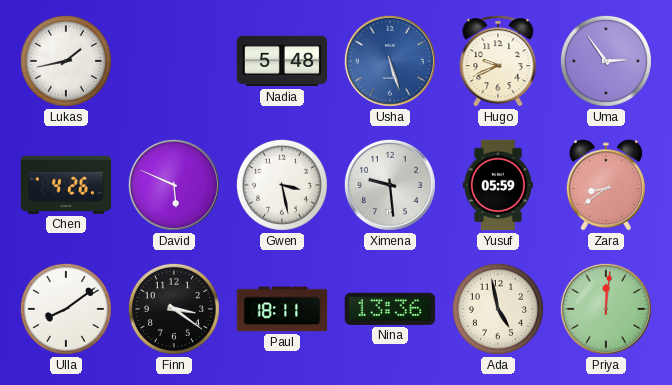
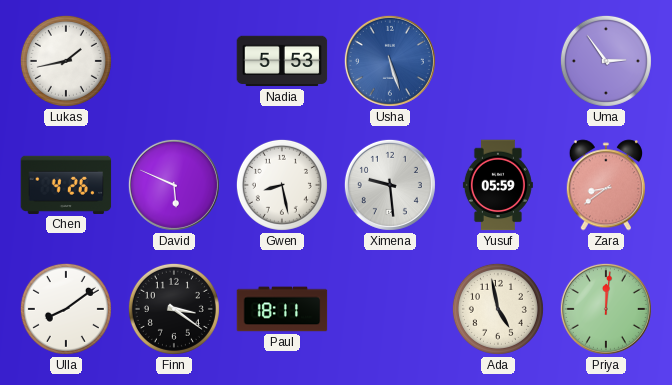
Nadia: 5:48 -> 5:53
Hugo: 9:41 -> none
Gwen: 3:28 -> 8:28
Nina: 13:36 -> none
